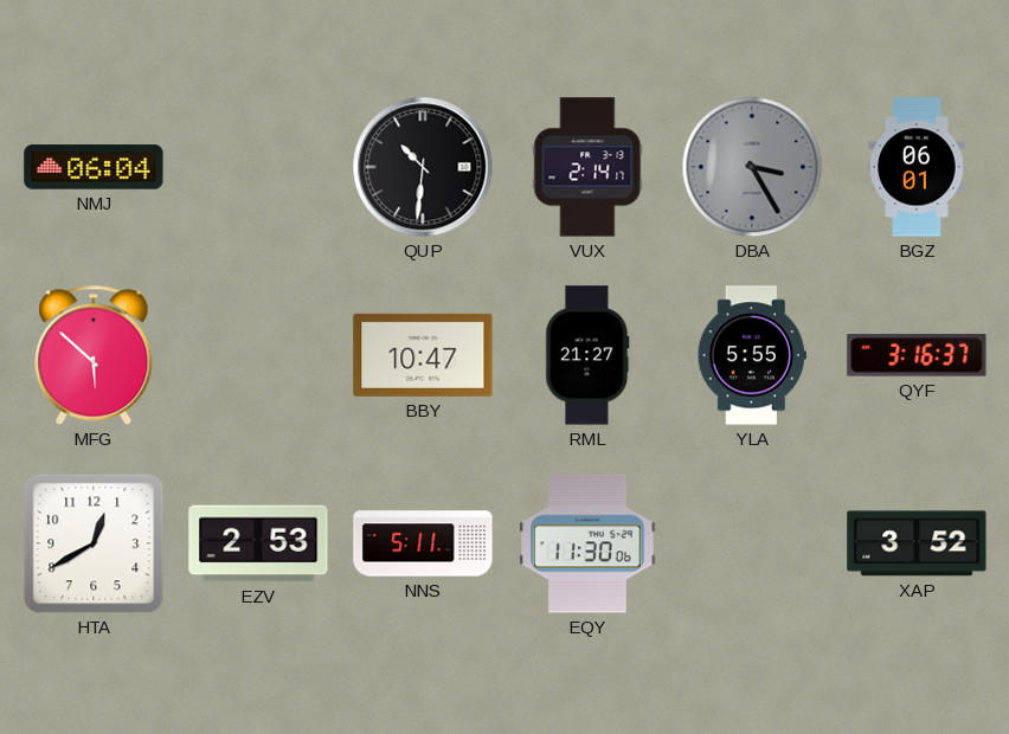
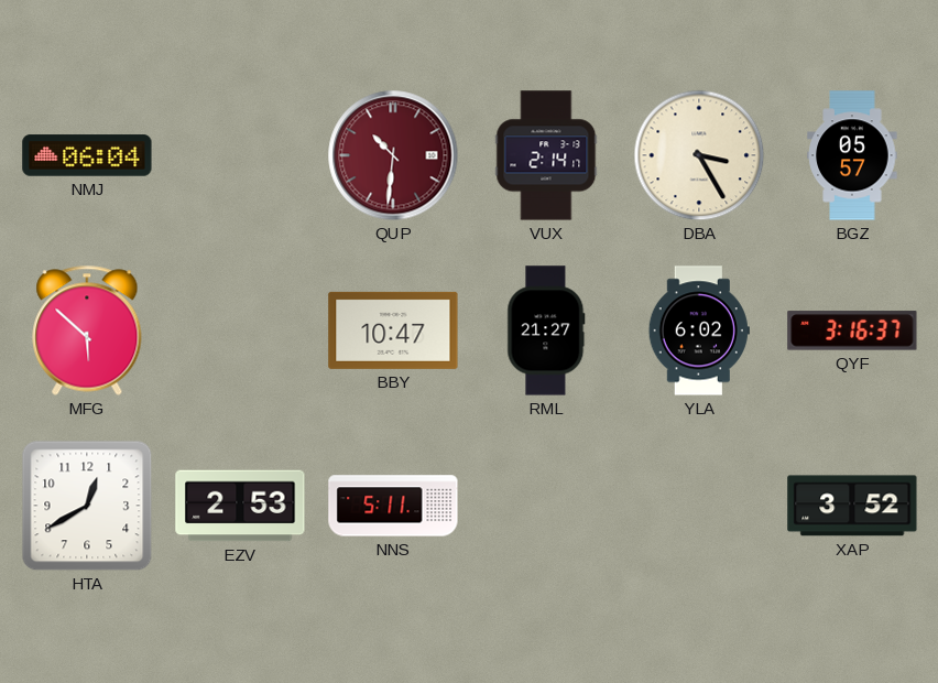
QUP dial: black -> burgundy
DBA dial: grey -> cream
BGZ: 06:01 -> 05:57
YLA: 5:55 -> 6:02
EQY: 11:30 -> none
